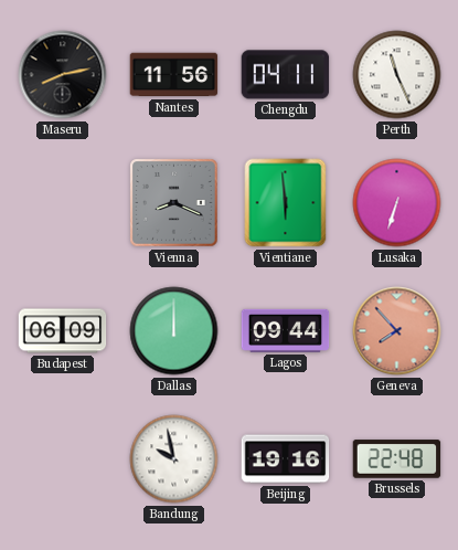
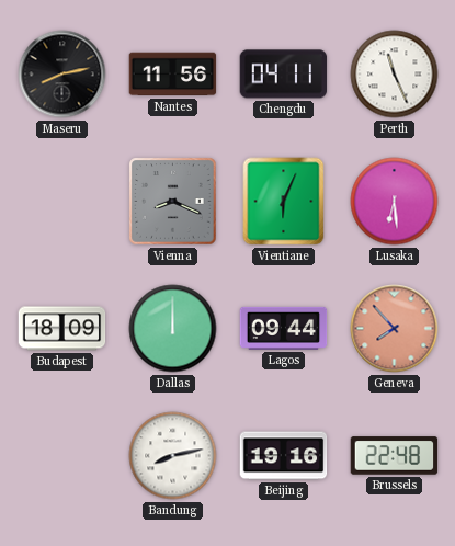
Vientiane: 5:59 -> 6:04
Lusaka: 6:33 -> 6:29
Budapest: 06:09 -> 18:09
Bandung: 9:58 -> 8:13
